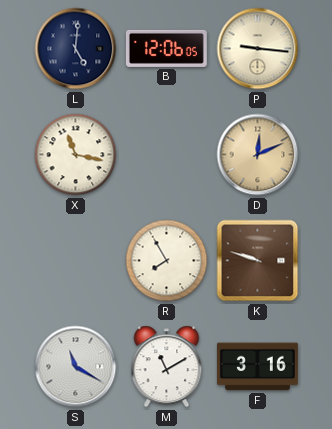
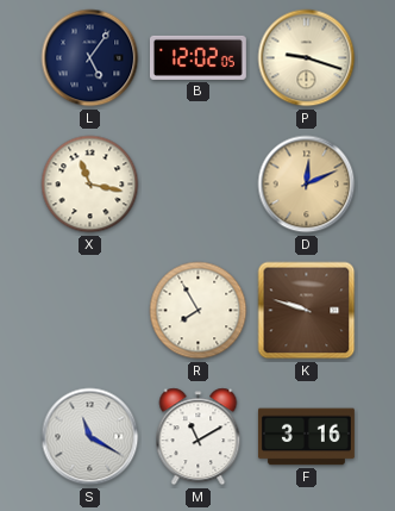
L: 5:01 -> 5:06
B: 12:06 -> 12:02
P: 9:16 -> 9:18
